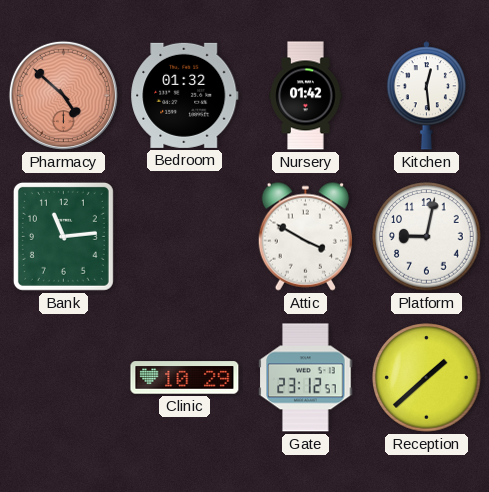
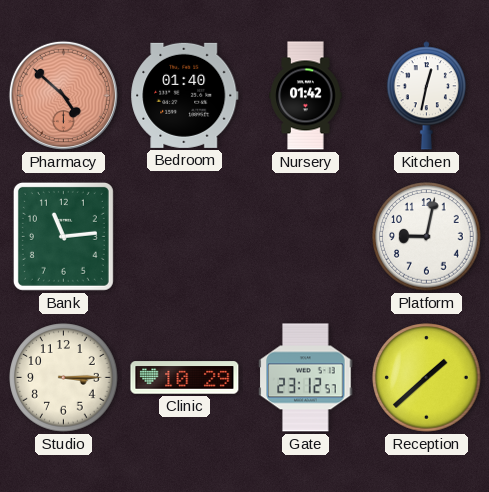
Bedroom: 01:32 -> 01:40
Kitchen: 12:29 -> 12:32
Attic: 3:50 -> none
Studio: none -> 3:15
